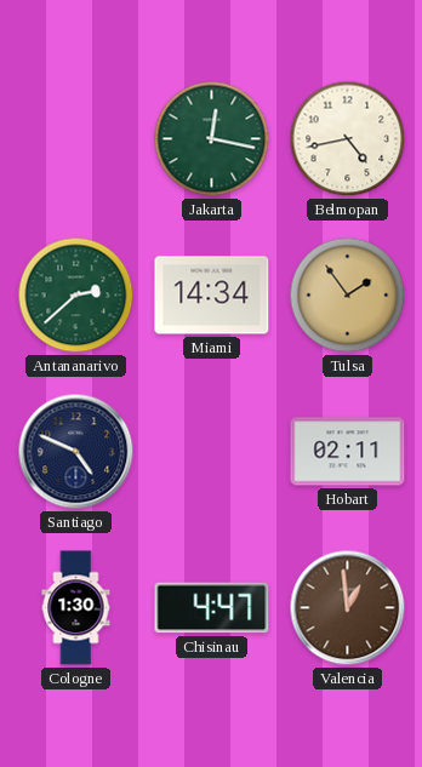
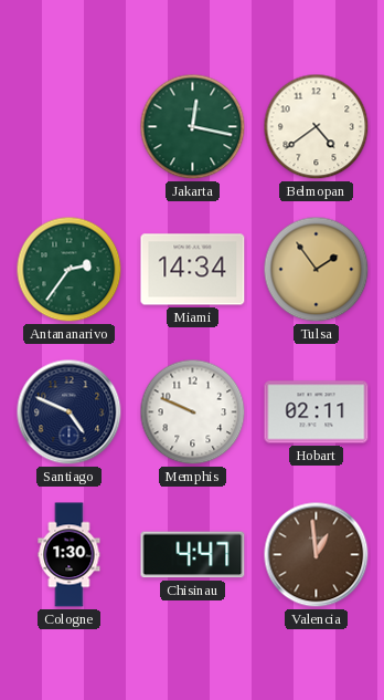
Belmopan: 4:43 -> 4:39
Antananarivo: 2:38 -> 2:36
Memphis: none -> 9:49
